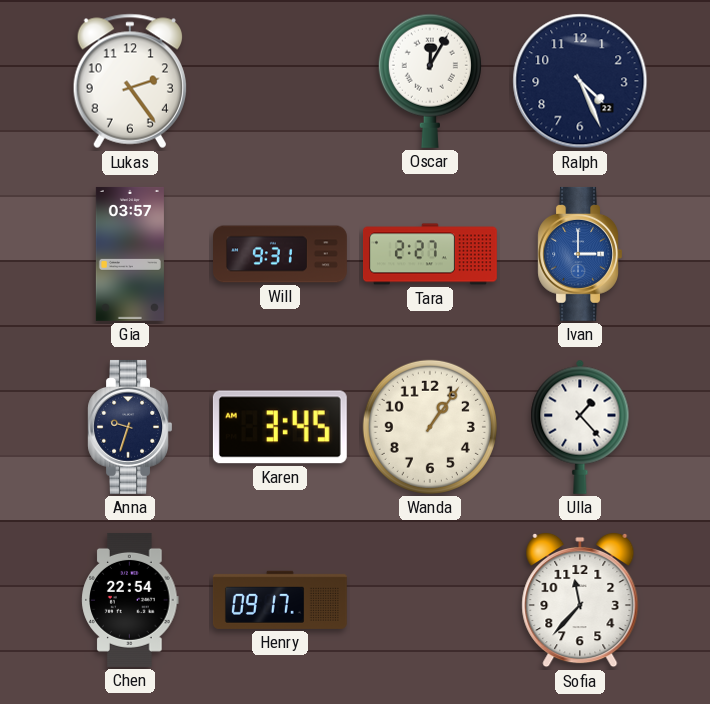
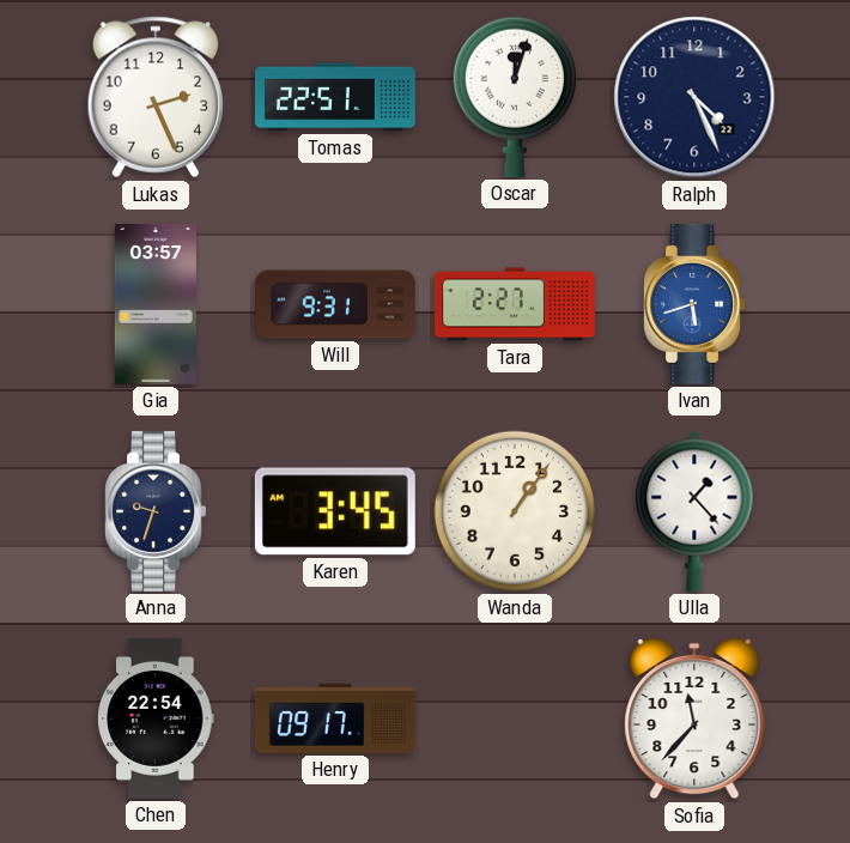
Lukas: 2:24 -> 2:26
Tomas: none -> 22:51
Oscar: 12:05 -> 12:03
Ivan: 3:00 -> 5:42
